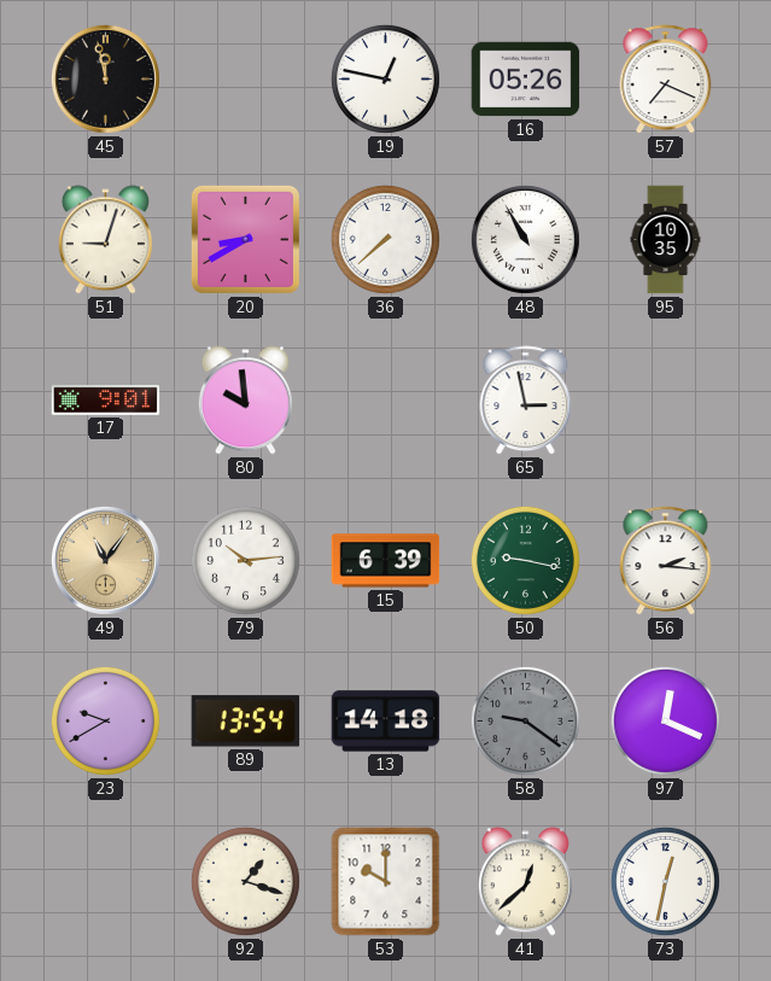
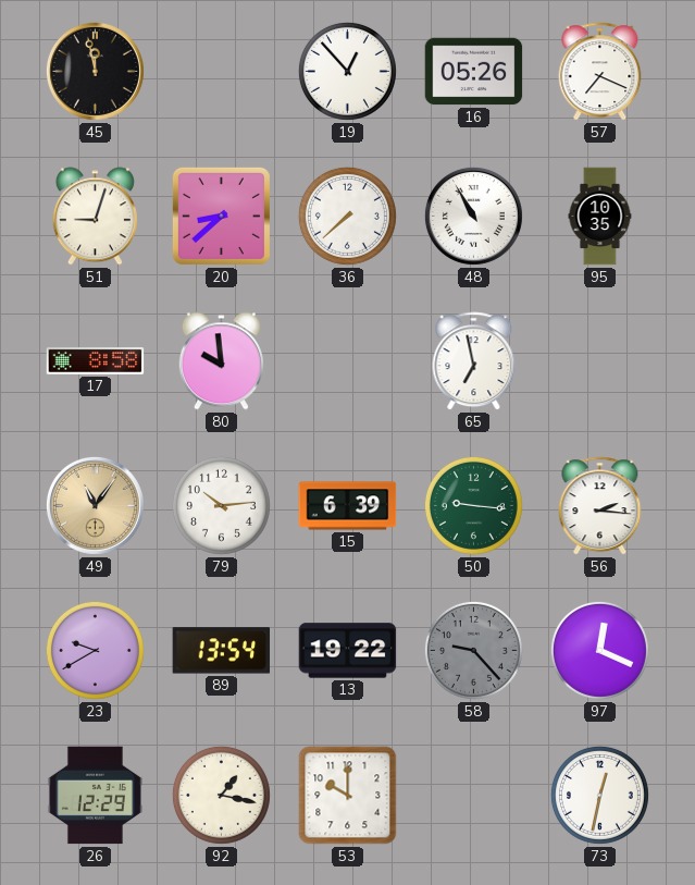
19: 12:47 -> 12:53
20: 8:40 -> 8:38
17: 9:01 -> 8:58
65: 2:58 -> 6:58
50: 9:17 -> 9:16
13: 14:18 -> 19:22
58: 9:21 -> 9:23
26: none -> 12:29
92: 1:18 -> 1:17
41: 12:38 -> none
